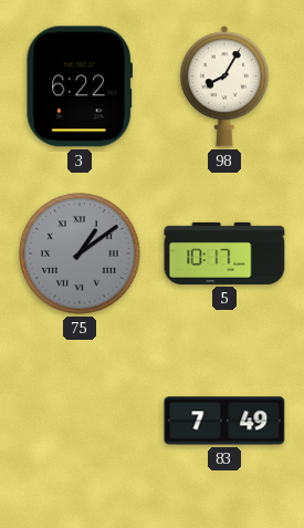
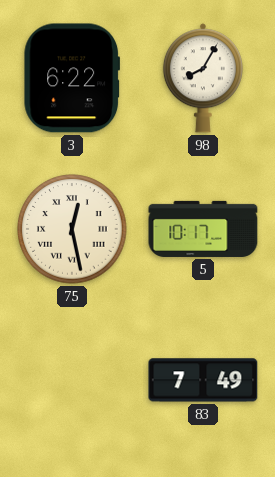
75: 1:09 -> 12:28
75 dial: grey -> cream
